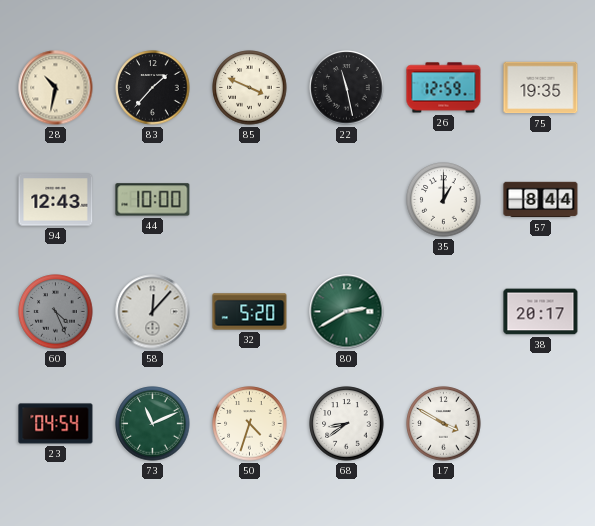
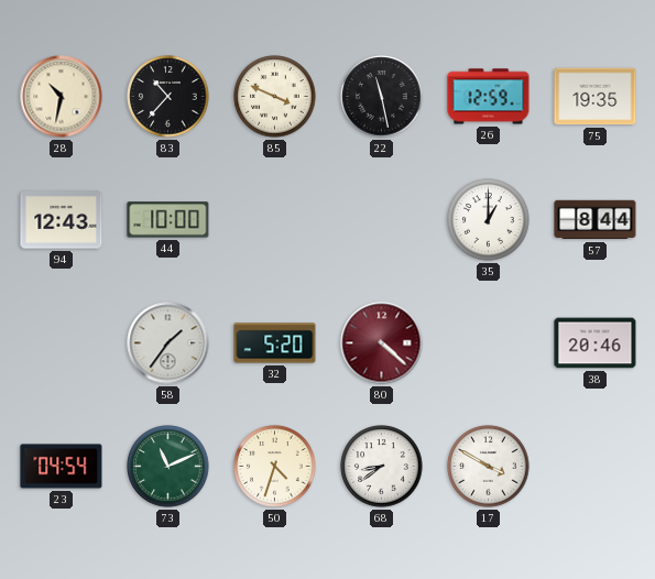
83: 1:37 -> 10:37
60: 4:26 -> none
58: 12:07 -> 1:36
80: 2:40 -> 4:22
80 dial: green -> burgundy
38: 20:17 -> 20:46
